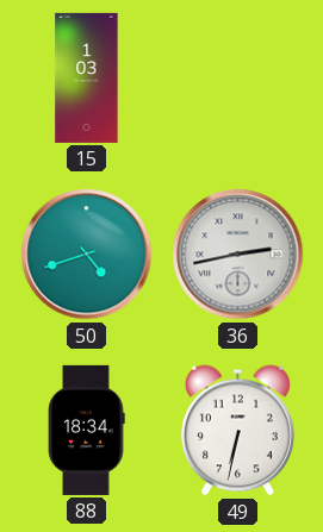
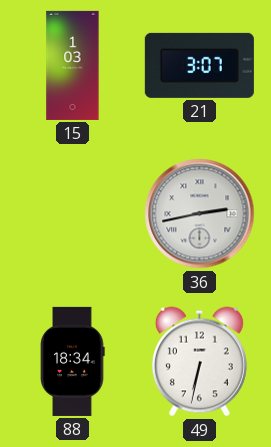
21: none -> 3:07
50: 4:42 -> none
